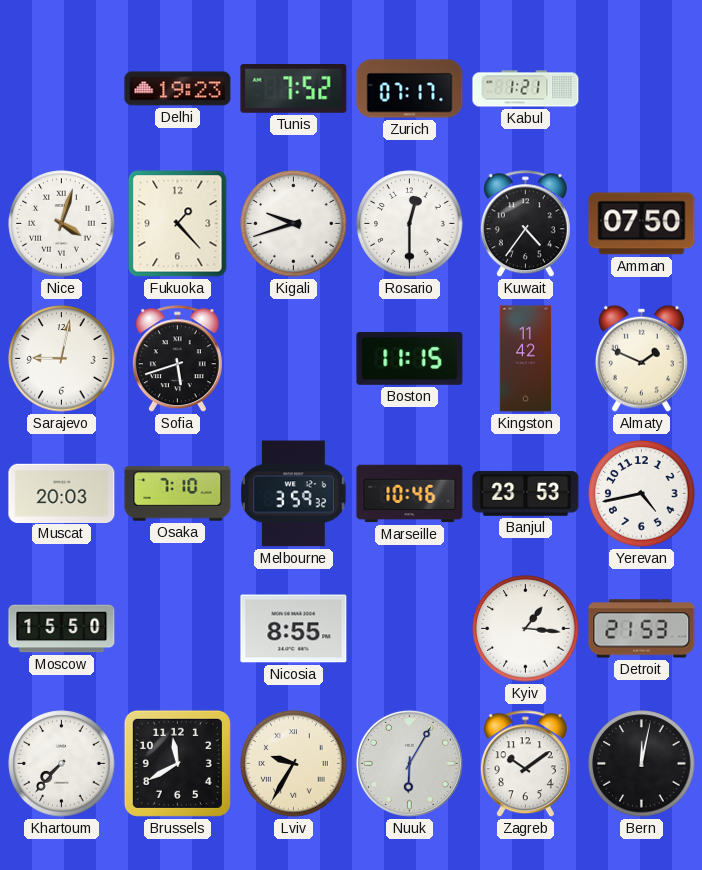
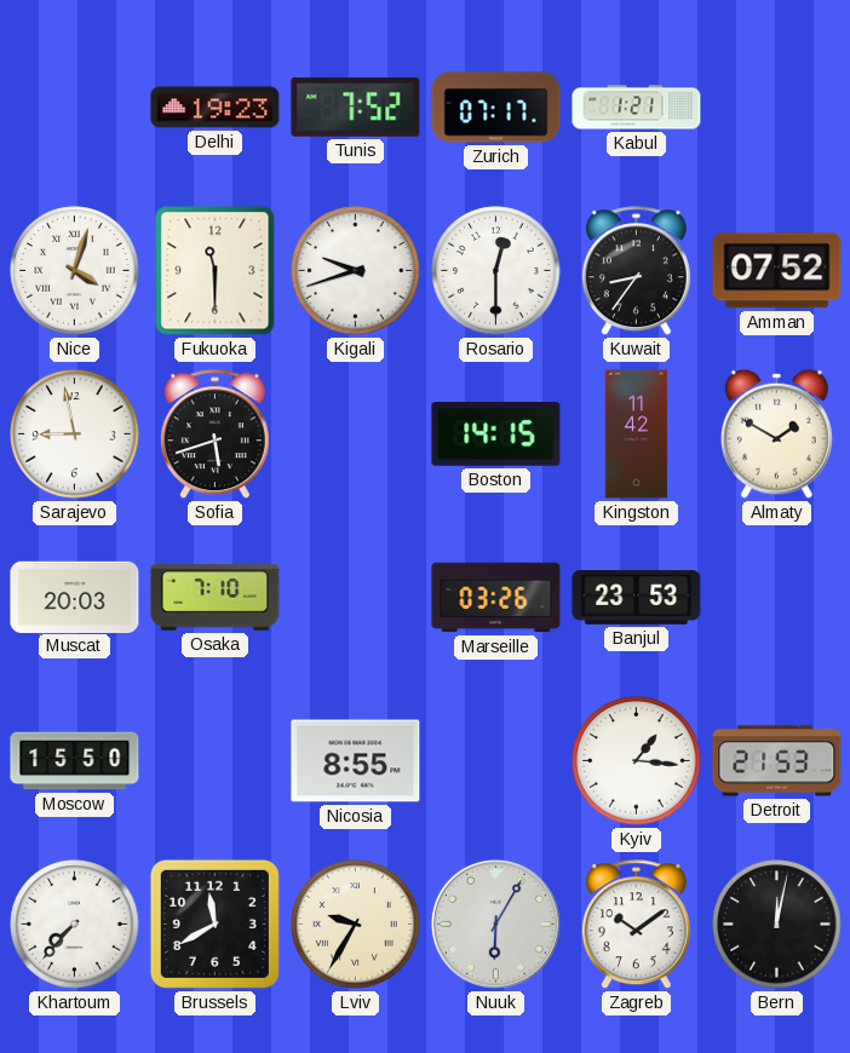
Fukuoka: 1:23 -> 11:30
Kuwait: 4:36 -> 8:36
Amman: 07:50 -> 07:52
Sarajevo: 9:02 -> 8:58
Boston: 11:15 -> 14:15
Almaty: 1:49 -> 1:50
Melbourne: 3:59 -> none
Marseille: 10:46 -> 03:26
Yerevan: 4:43 -> none
